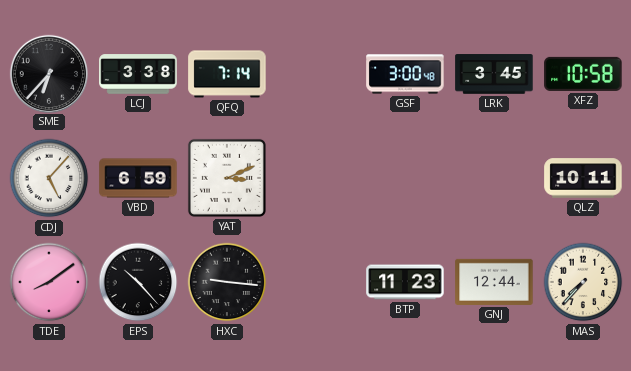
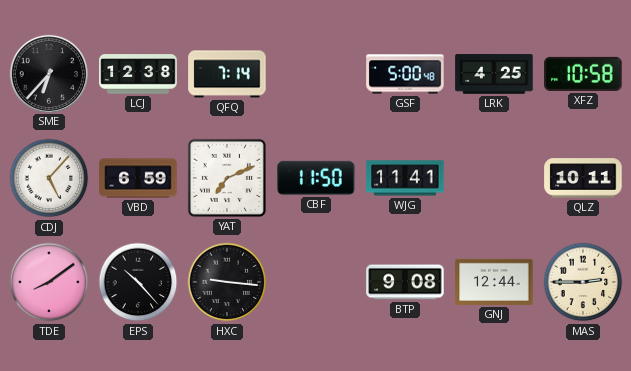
LCJ: 3:38 -> 12:38
GSF: 3:00 -> 5:00
LRK: 3:45 -> 4:25
YAT: 3:11 -> 7:11
CBF: none -> 11:50
WJG: none -> 11:41
BTP: 11:23 -> 9:08
MAS: 7:37 -> 2:45
